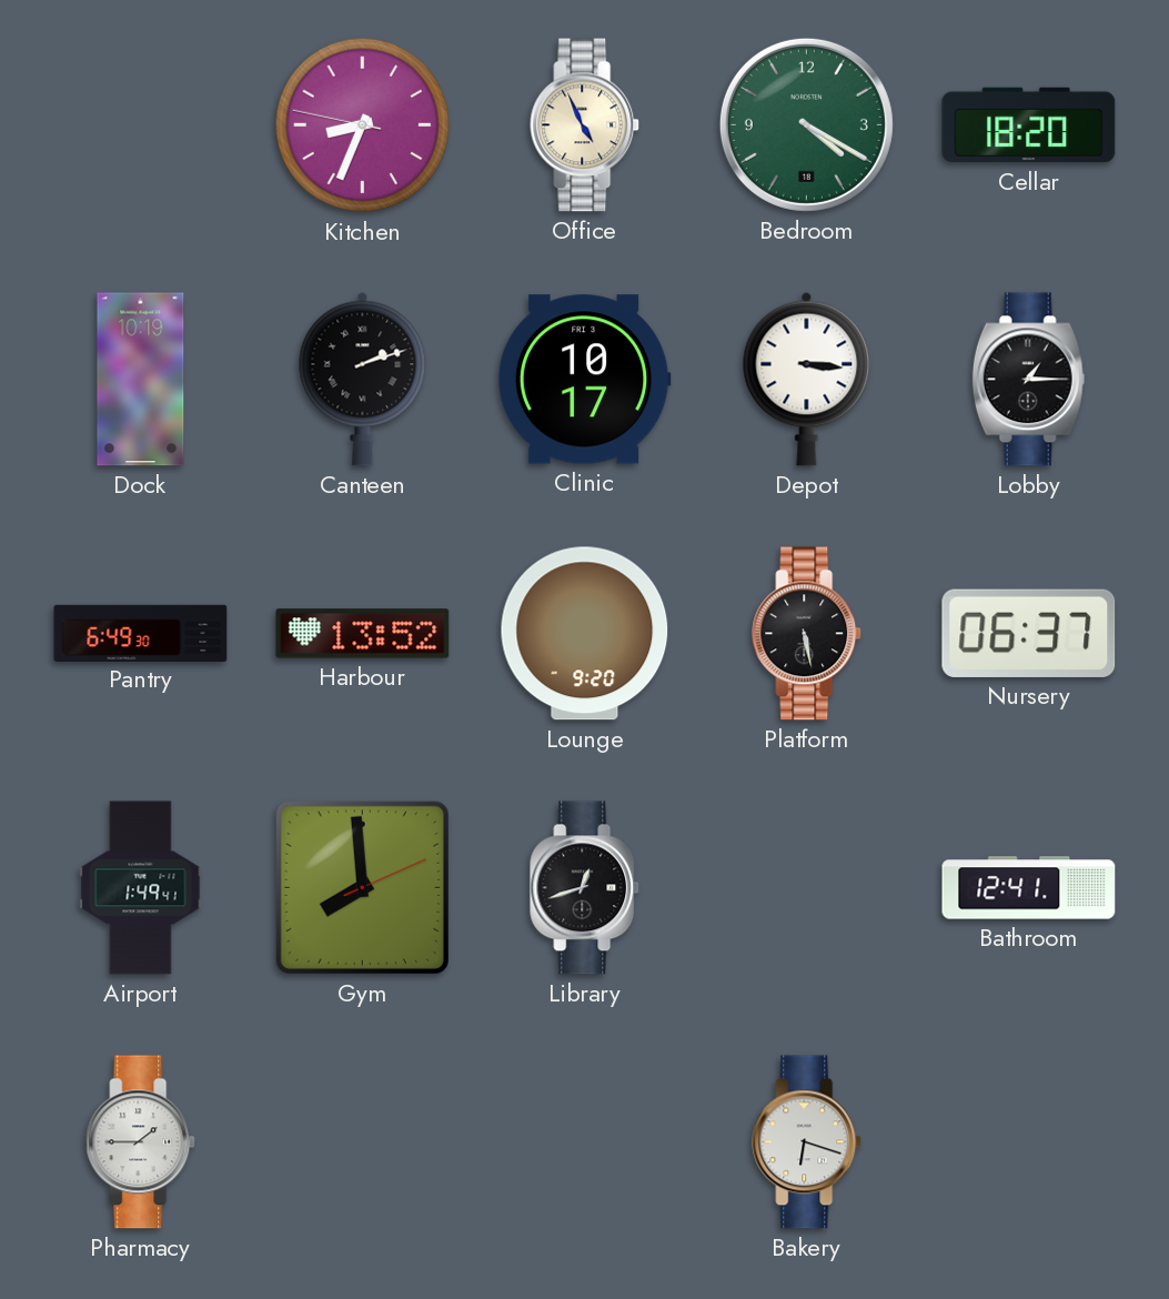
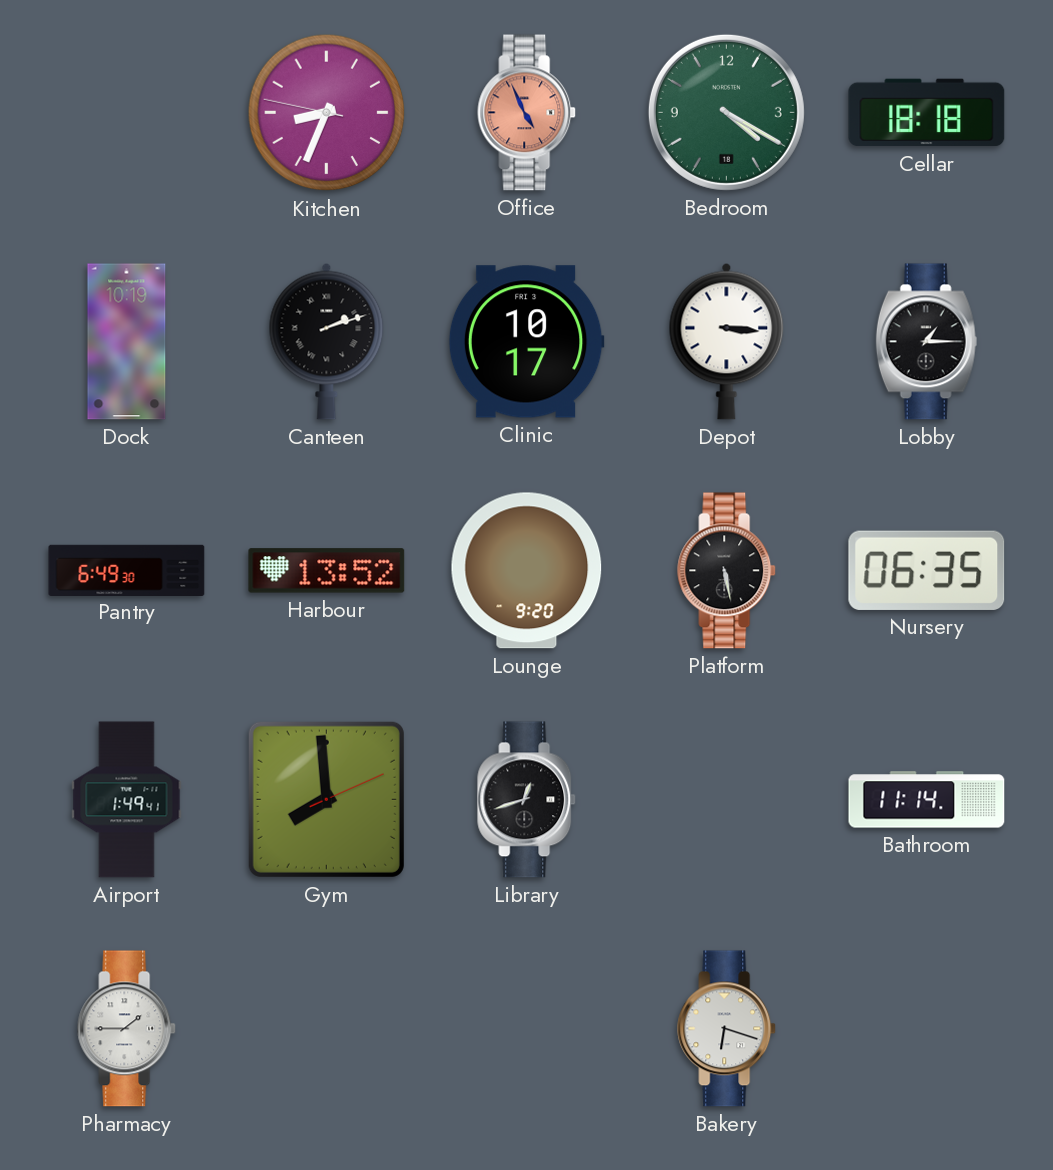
Office dial: cream -> salmon
Cellar: 18:20 -> 18:18
Nursery: 06:37 -> 06:35
Bathroom: 12:41 -> 11:14
